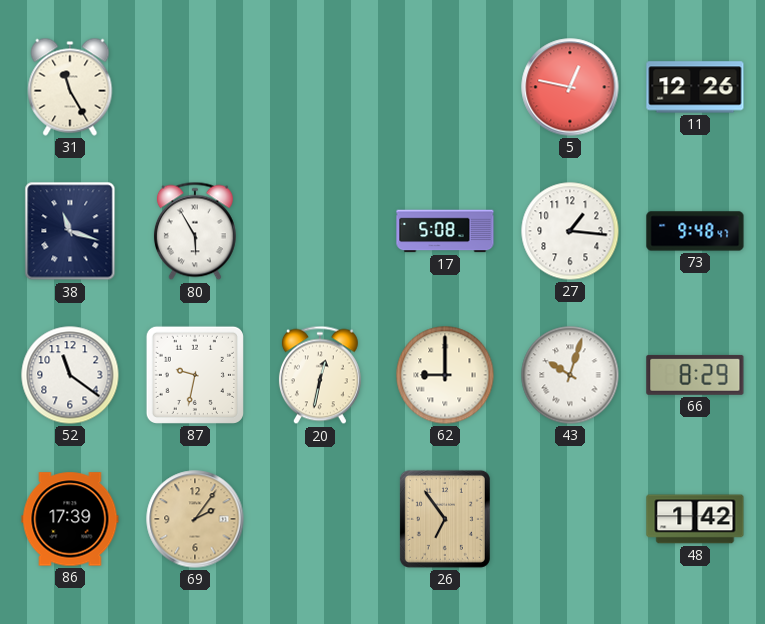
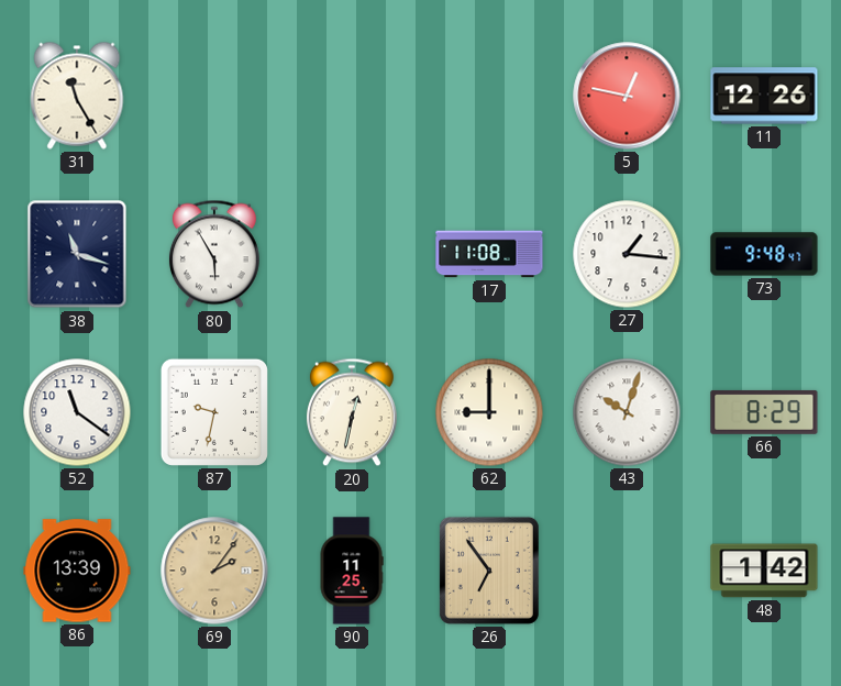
17: 5:08 -> 11:08
86: 17:39 -> 13:39
90: none -> 11:25
